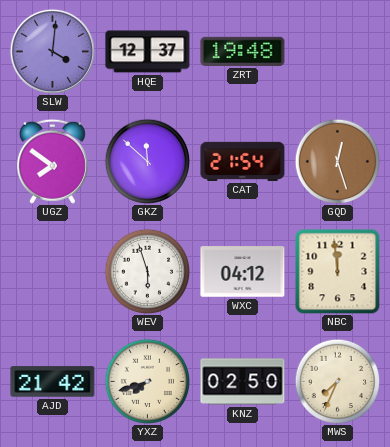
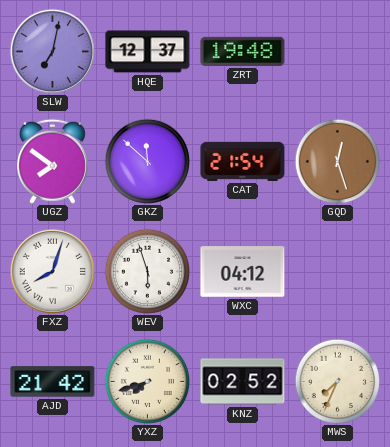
SLW: 4:01 -> 7:02
FXZ: none -> 8:03
NBC: 11:59 -> none
KNZ: 02:50 -> 02:52
